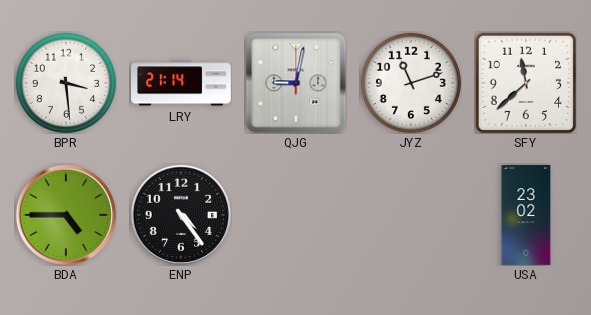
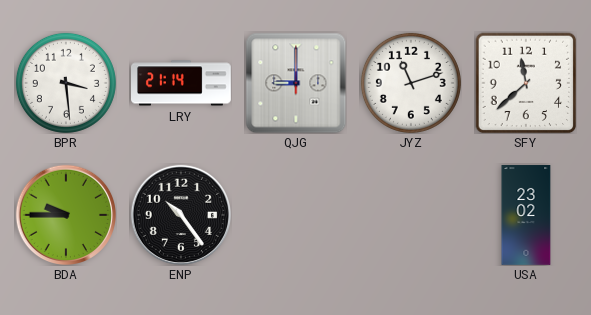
QJG: 9:02 -> 9:00
BDA: 4:45 -> 9:45
ENP: 4:24 -> 10:24
